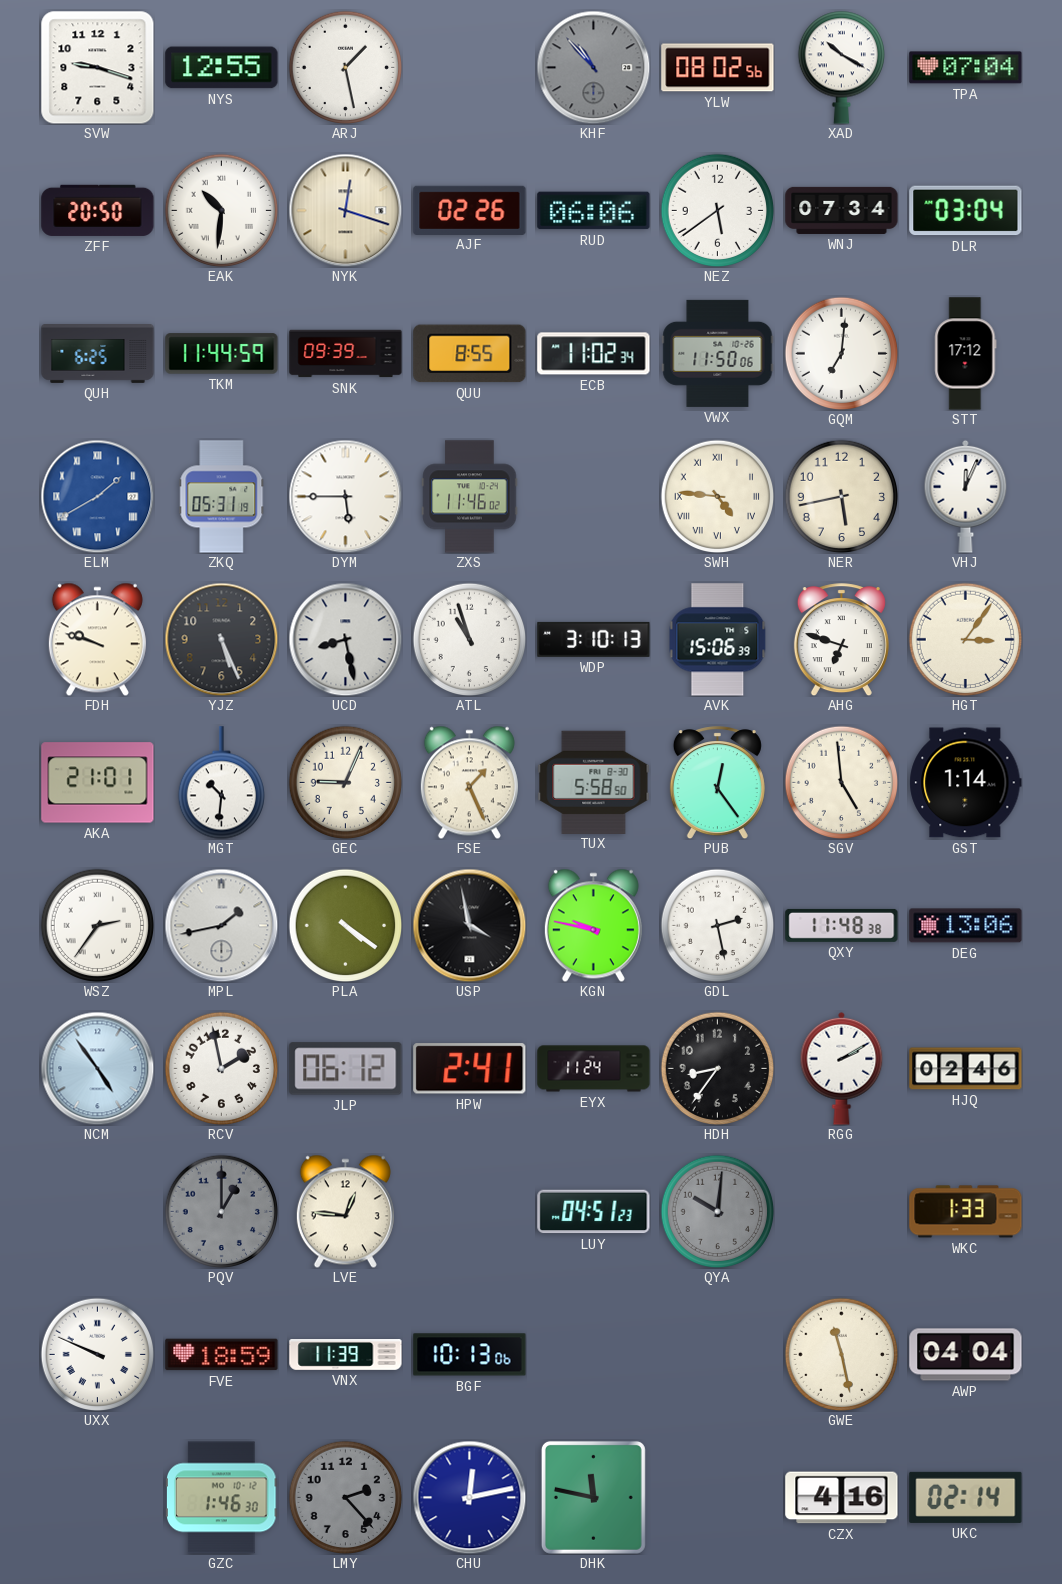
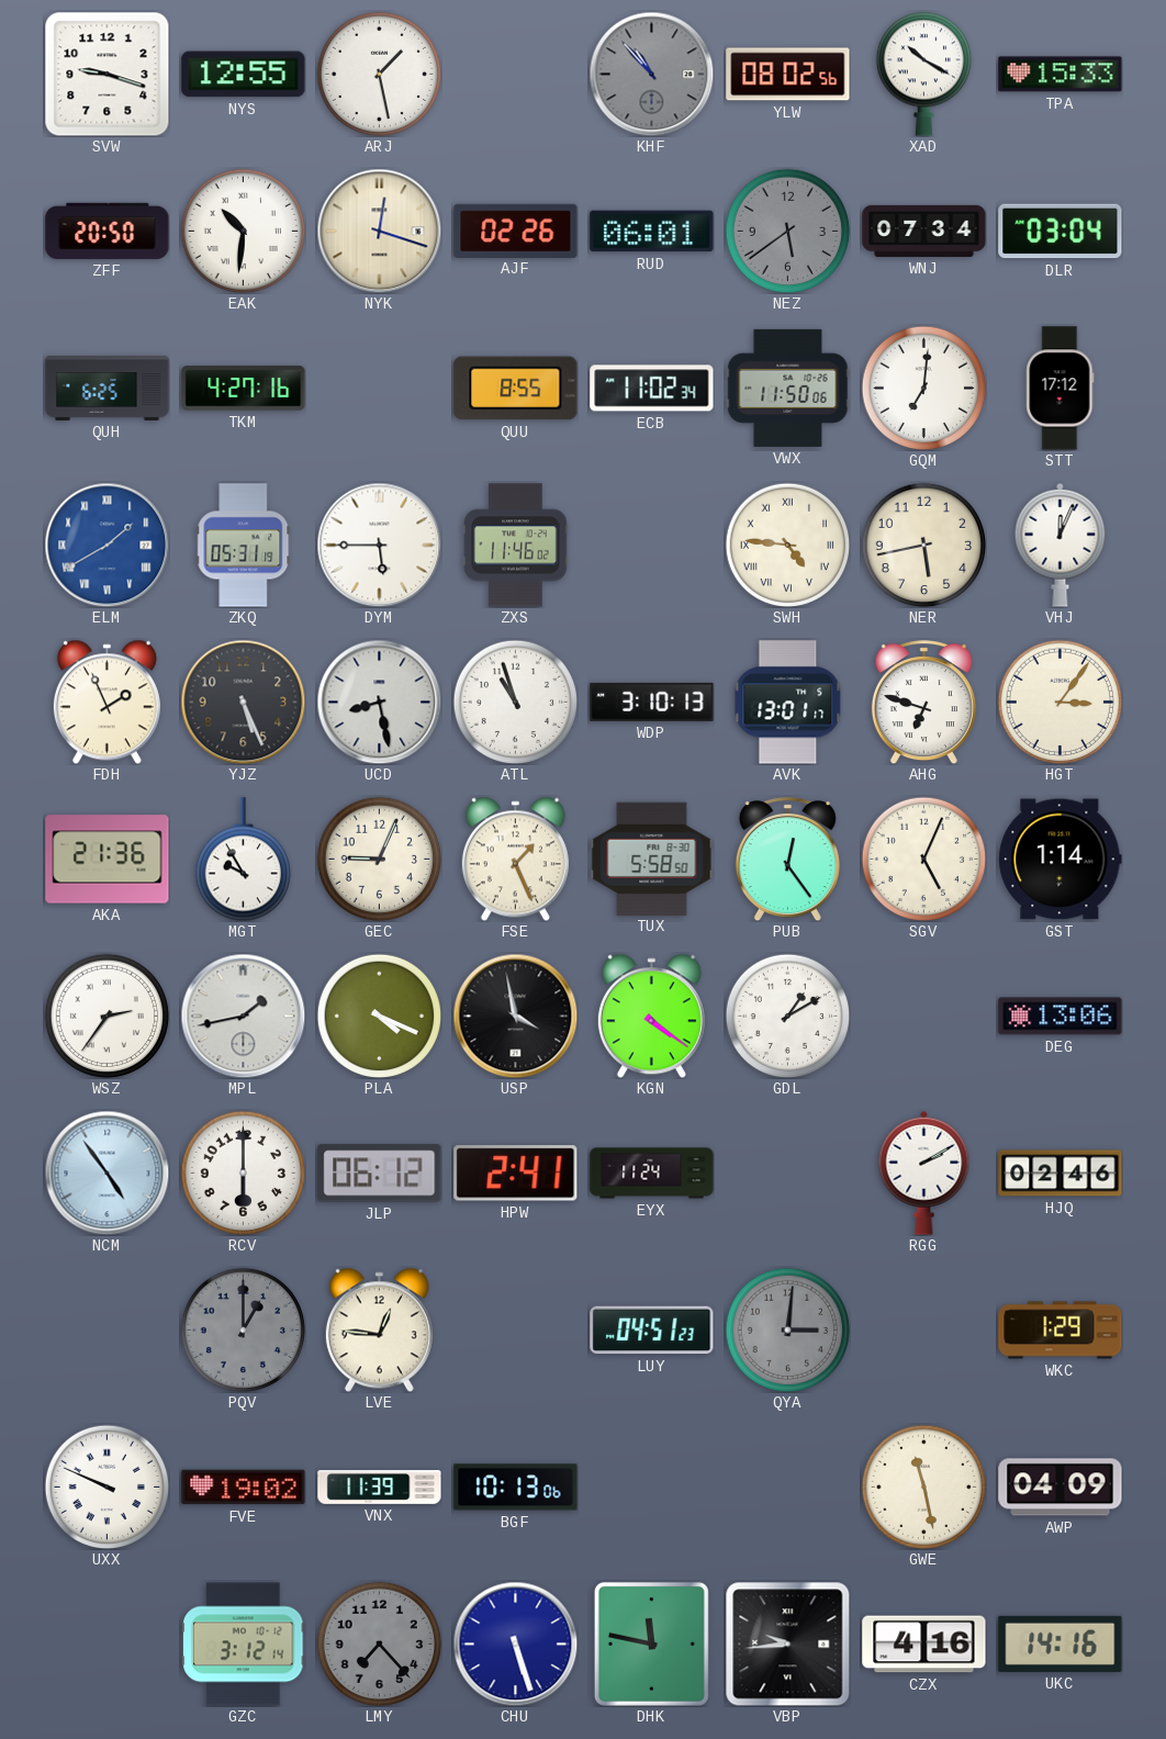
TPA: 07:04 -> 15:33
RUD: 06:06 -> 06:01
NEZ dial: white -> grey
TKM: 11:44 -> 4:27
SNK: 09:39 -> none
FDH: 9:48 -> 1:56
AVK: 15:06 -> 13:01
AKA: 21:01 -> 21:36
MGT: 10:31 -> 9:55
SGV: 4:59 -> 5:04
PLA: 4:21 -> 4:19
KGN: 9:47 -> 4:21
GDL: 2:28 -> 1:10
QXY: 11:48 -> none
RCV: 1:58 -> 6:00
HDH: 8:36 -> none
QYA: 10:01 -> 3:01
WKC: 1:33 -> 1:29
FVE: 18:59 -> 19:02
AWP: 04:04 -> 04:09
GZC: 1:46 -> 3:12
LMY: 2:23 -> 7:23
CHU: 12:13 -> 5:27
VBP: none -> 9:44
UKC: 02:14 -> 14:16
